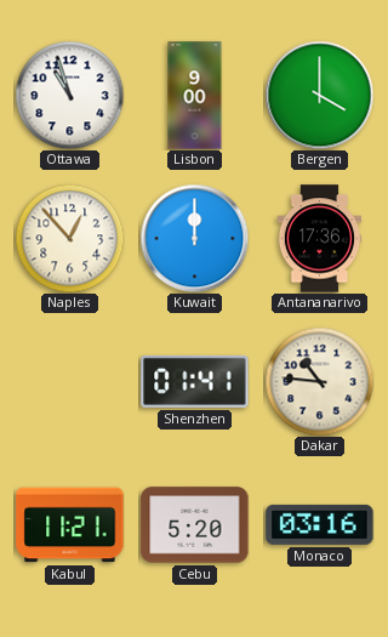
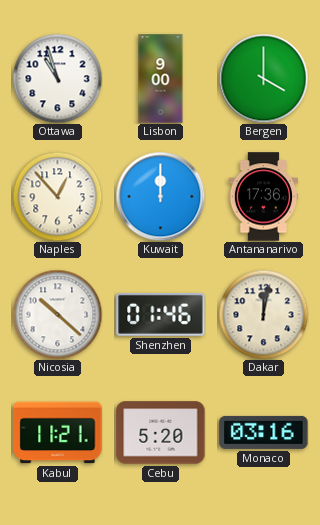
Nicosia: none -> 10:22
Shenzhen: 01:41 -> 01:46
Dakar: 10:46 -> 12:02
